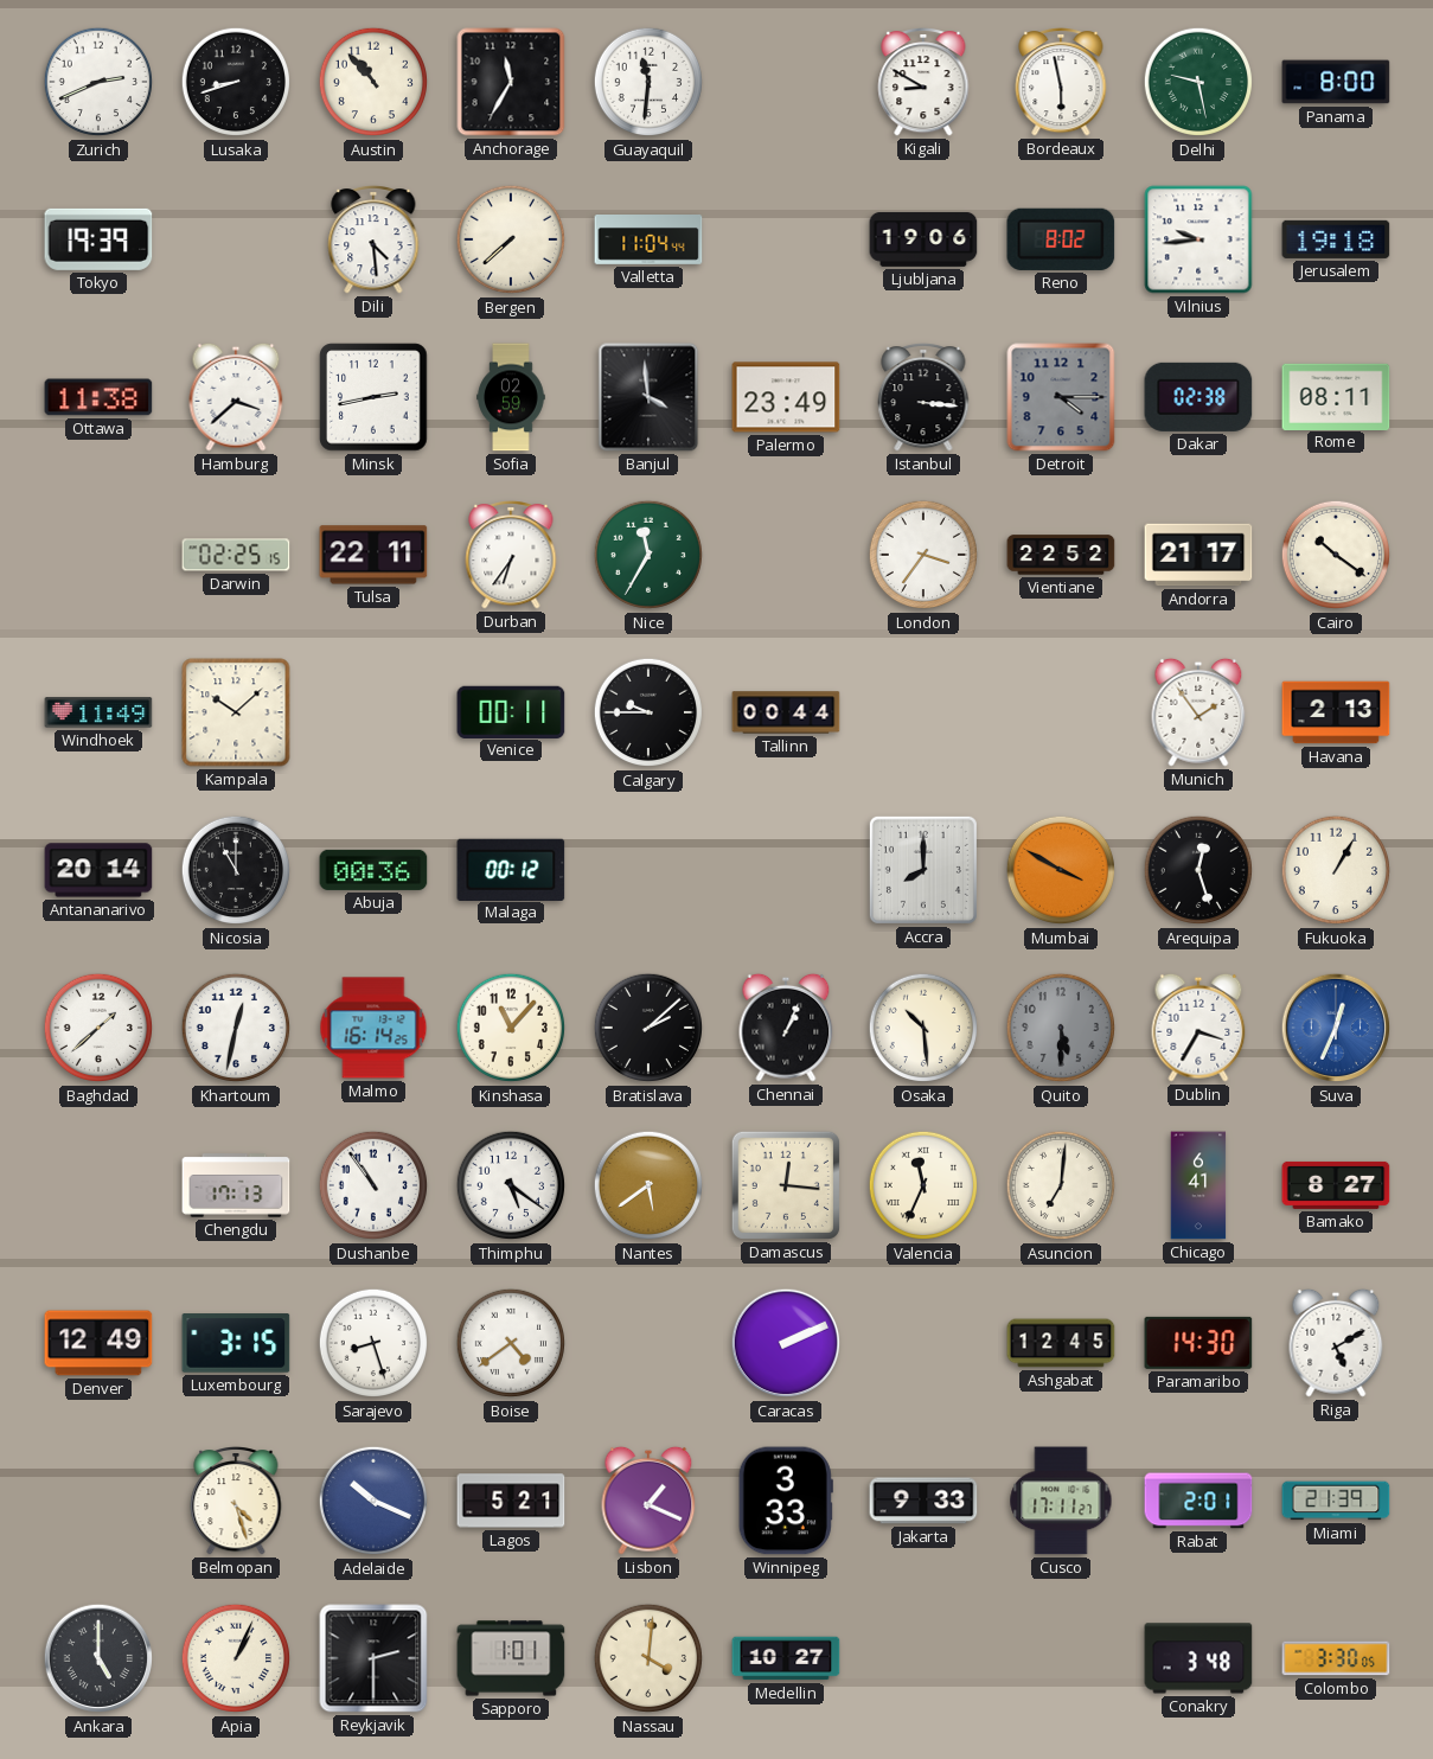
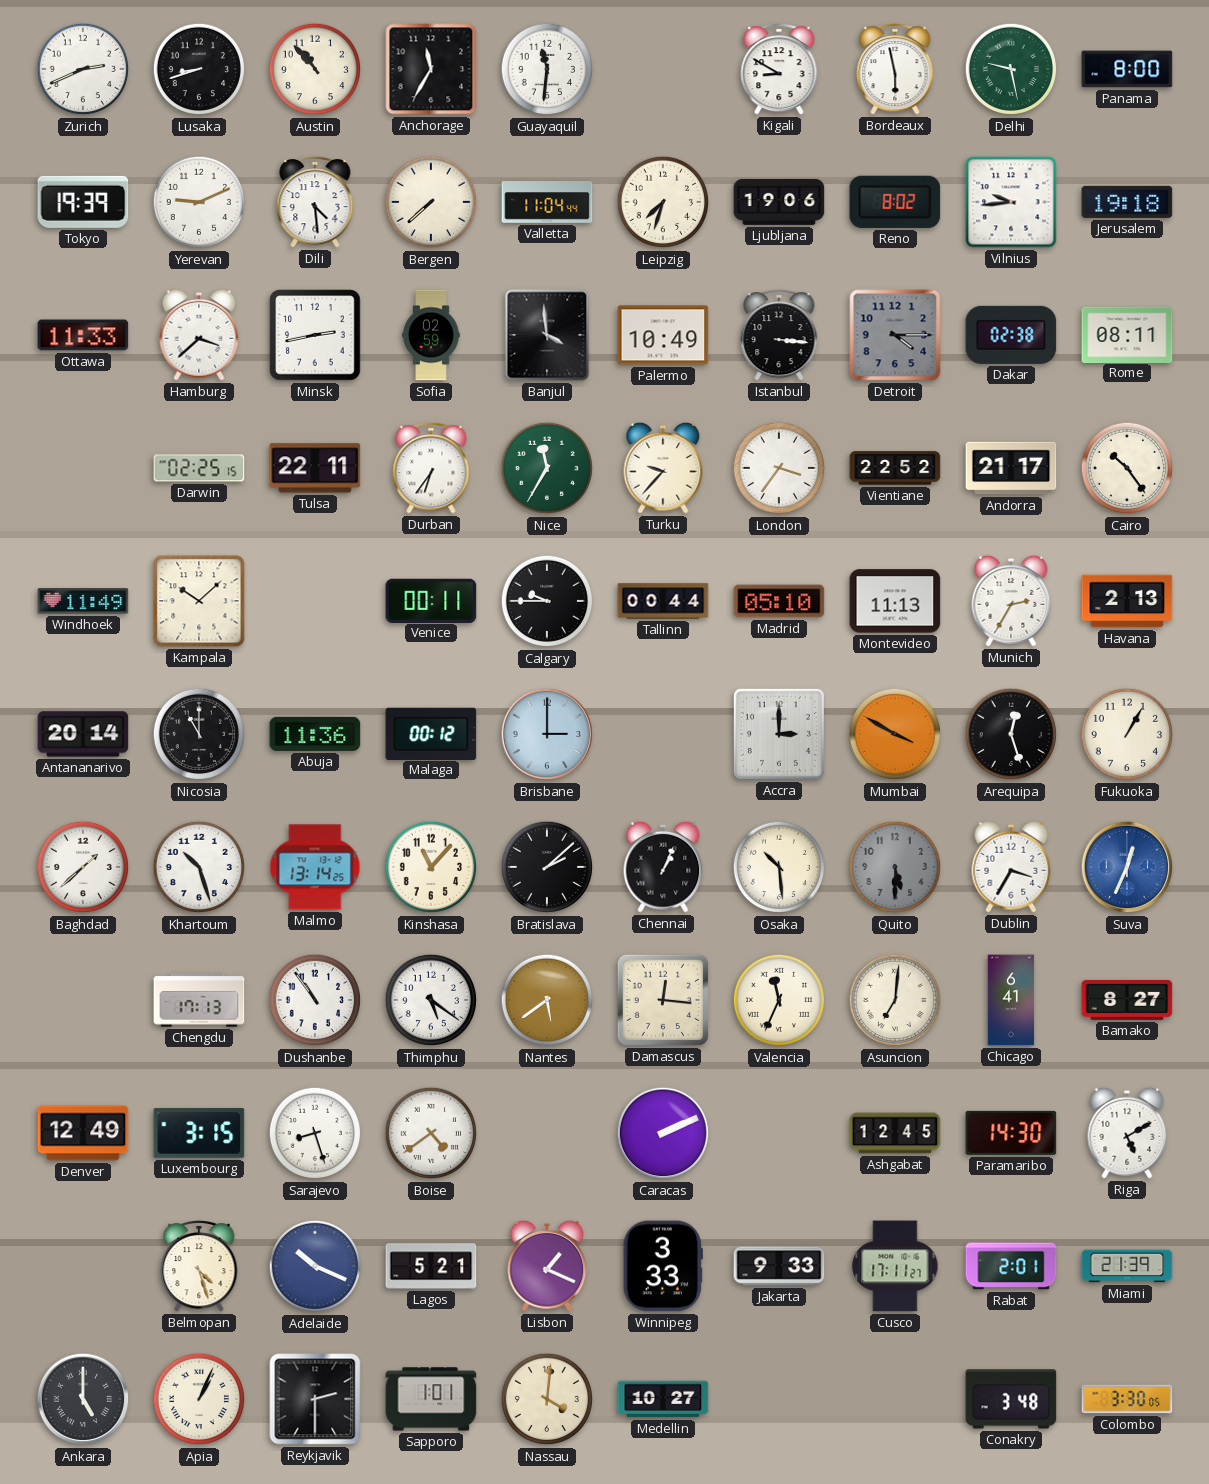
Yerevan: none -> 9:11
Leipzig: none -> 7:33
Ottawa: 11:38 -> 11:33
Palermo: 23:49 -> 10:49
Turku: none -> 9:37
Cairo: 10:21 -> 10:24
Madrid: none -> 05:10
Montevideo: none -> 11:13
Munich: 1:54 -> 2:35
Abuja: 00:36 -> 11:36
Brisbane: none -> 3:00
Accra: 8:00 -> 3:00
Khartoum: 12:32 -> 10:27
Malmo: 16:14 -> 13:14
